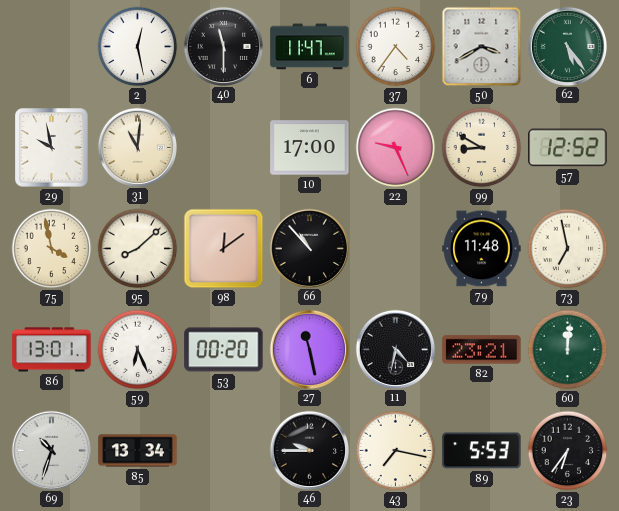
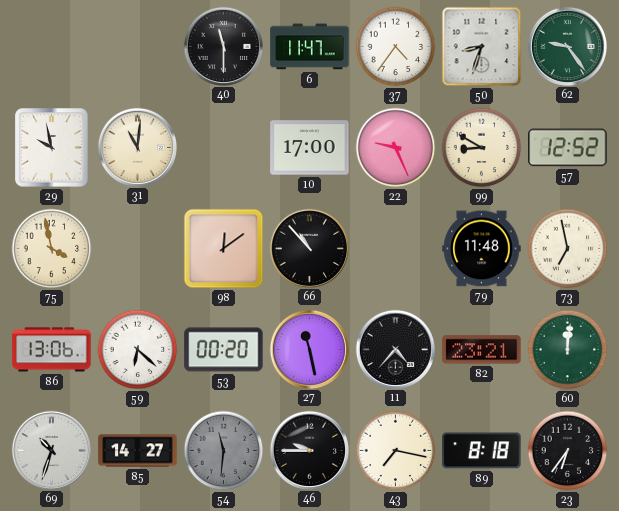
2: 12:28 -> none
50: 3:40 -> 8:33
62: 5:24 -> 9:24
95: 8:08 -> none
86: 13:01 -> 13:06
59: 6:26 -> 6:22
11: 4:32 -> 4:37
85: 13:34 -> 14:27
54: none -> 11:31
89: 5:53 -> 8:18
